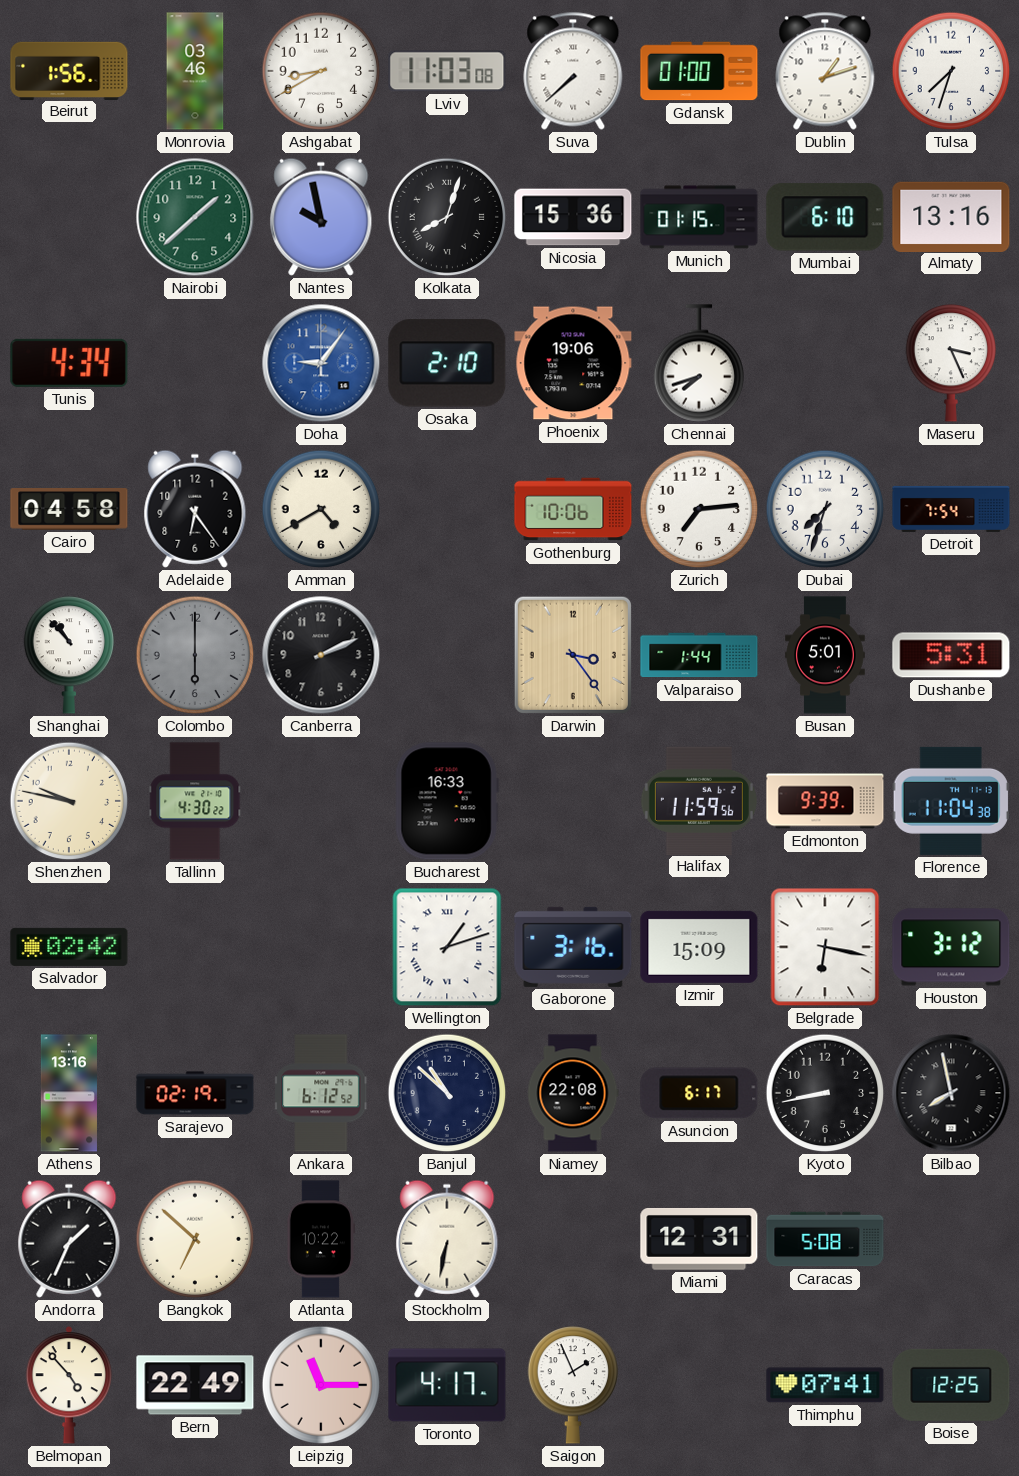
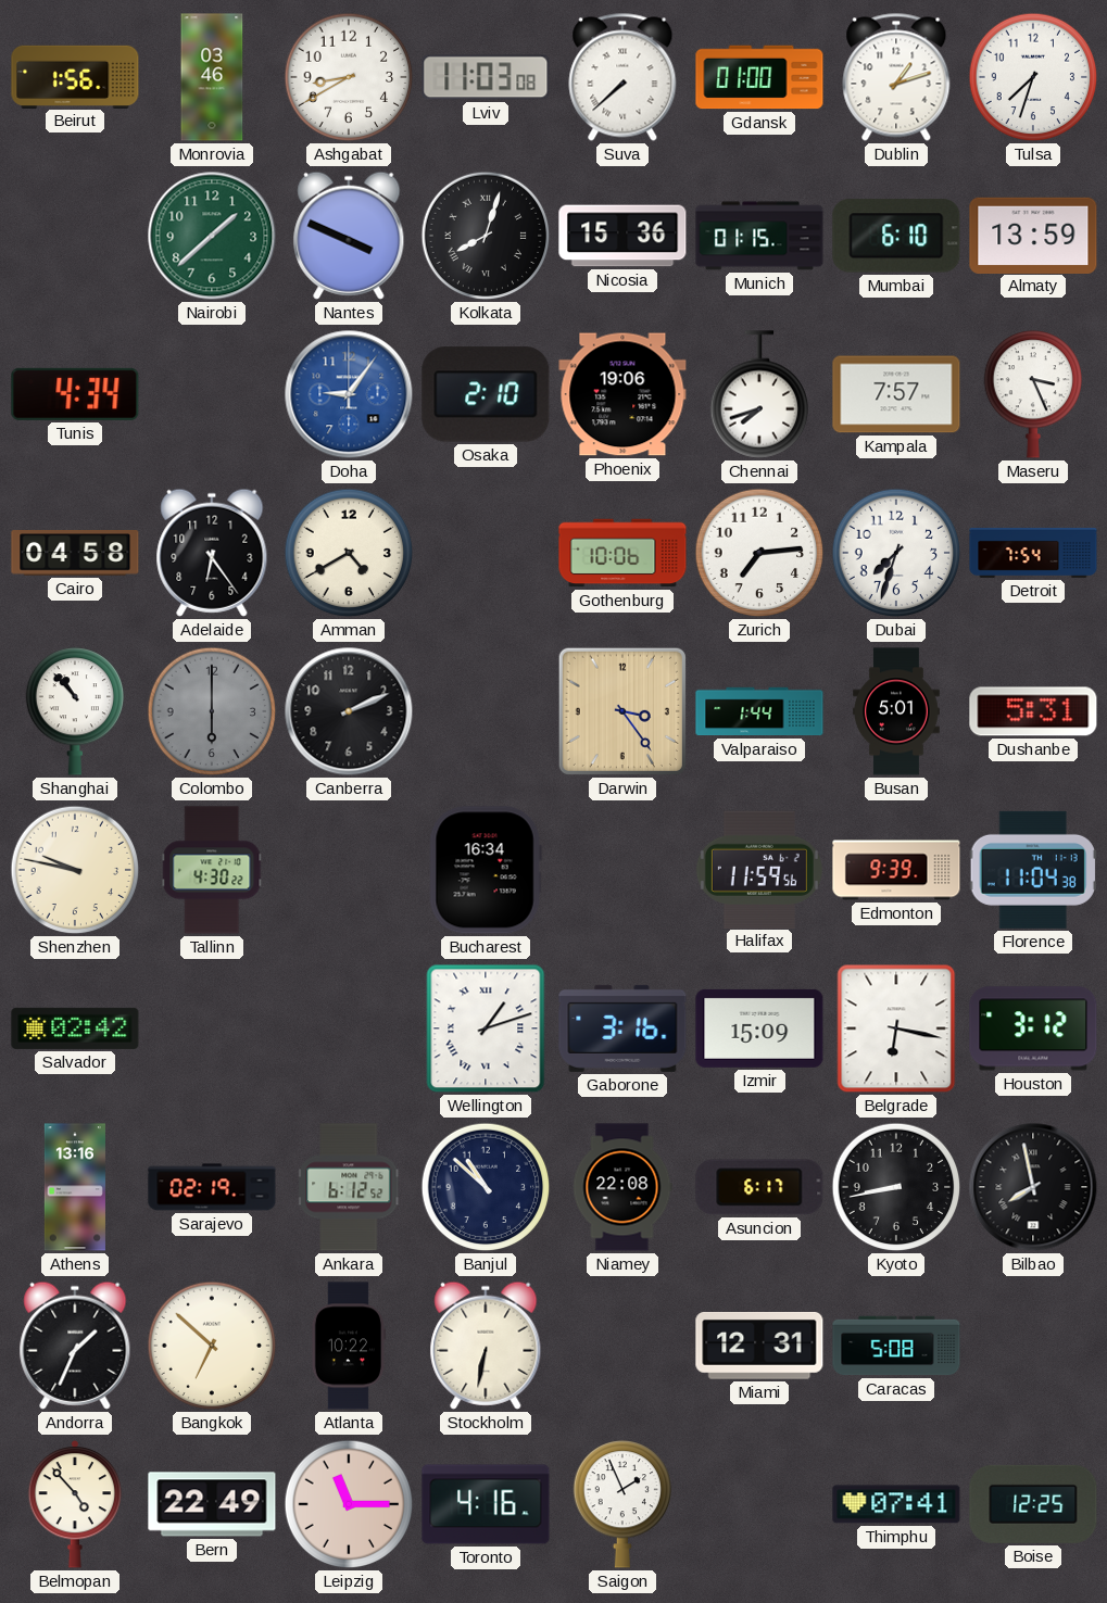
Nantes: 9:58 -> 3:49
Almaty: 13:16 -> 13:59
Kampala: none -> 7:57
Bucharest: 16:33 -> 16:34
Toronto: 4:17 -> 4:16
